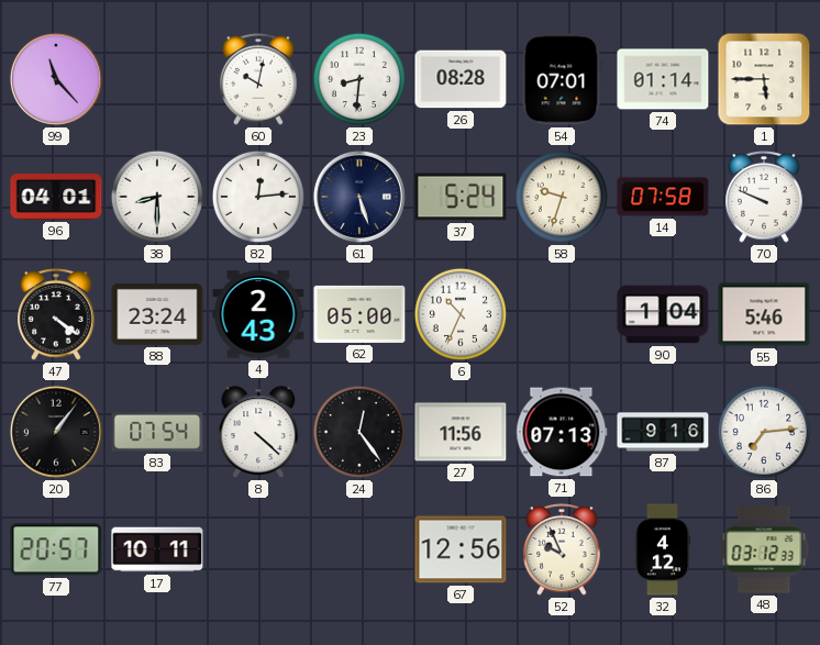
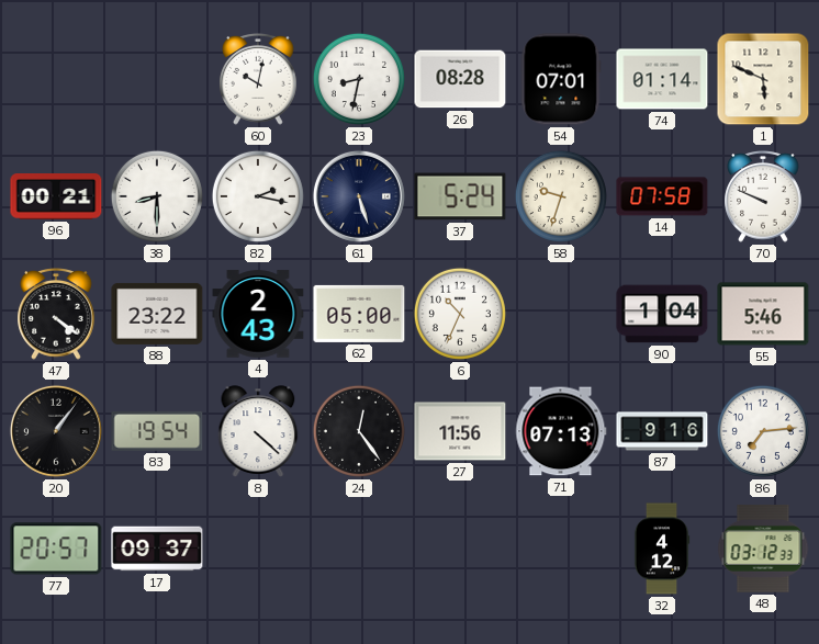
99: 11:23 -> none
23: 8:31 -> 8:32
1: 5:45 -> 5:49
96: 04:01 -> 00:21
82: 12:14 -> 2:17
88: 23:24 -> 23:22
83: 07:54 -> 19:54
17: 10:11 -> 09:37
67: 12:56 -> none
52: 9:56 -> none
